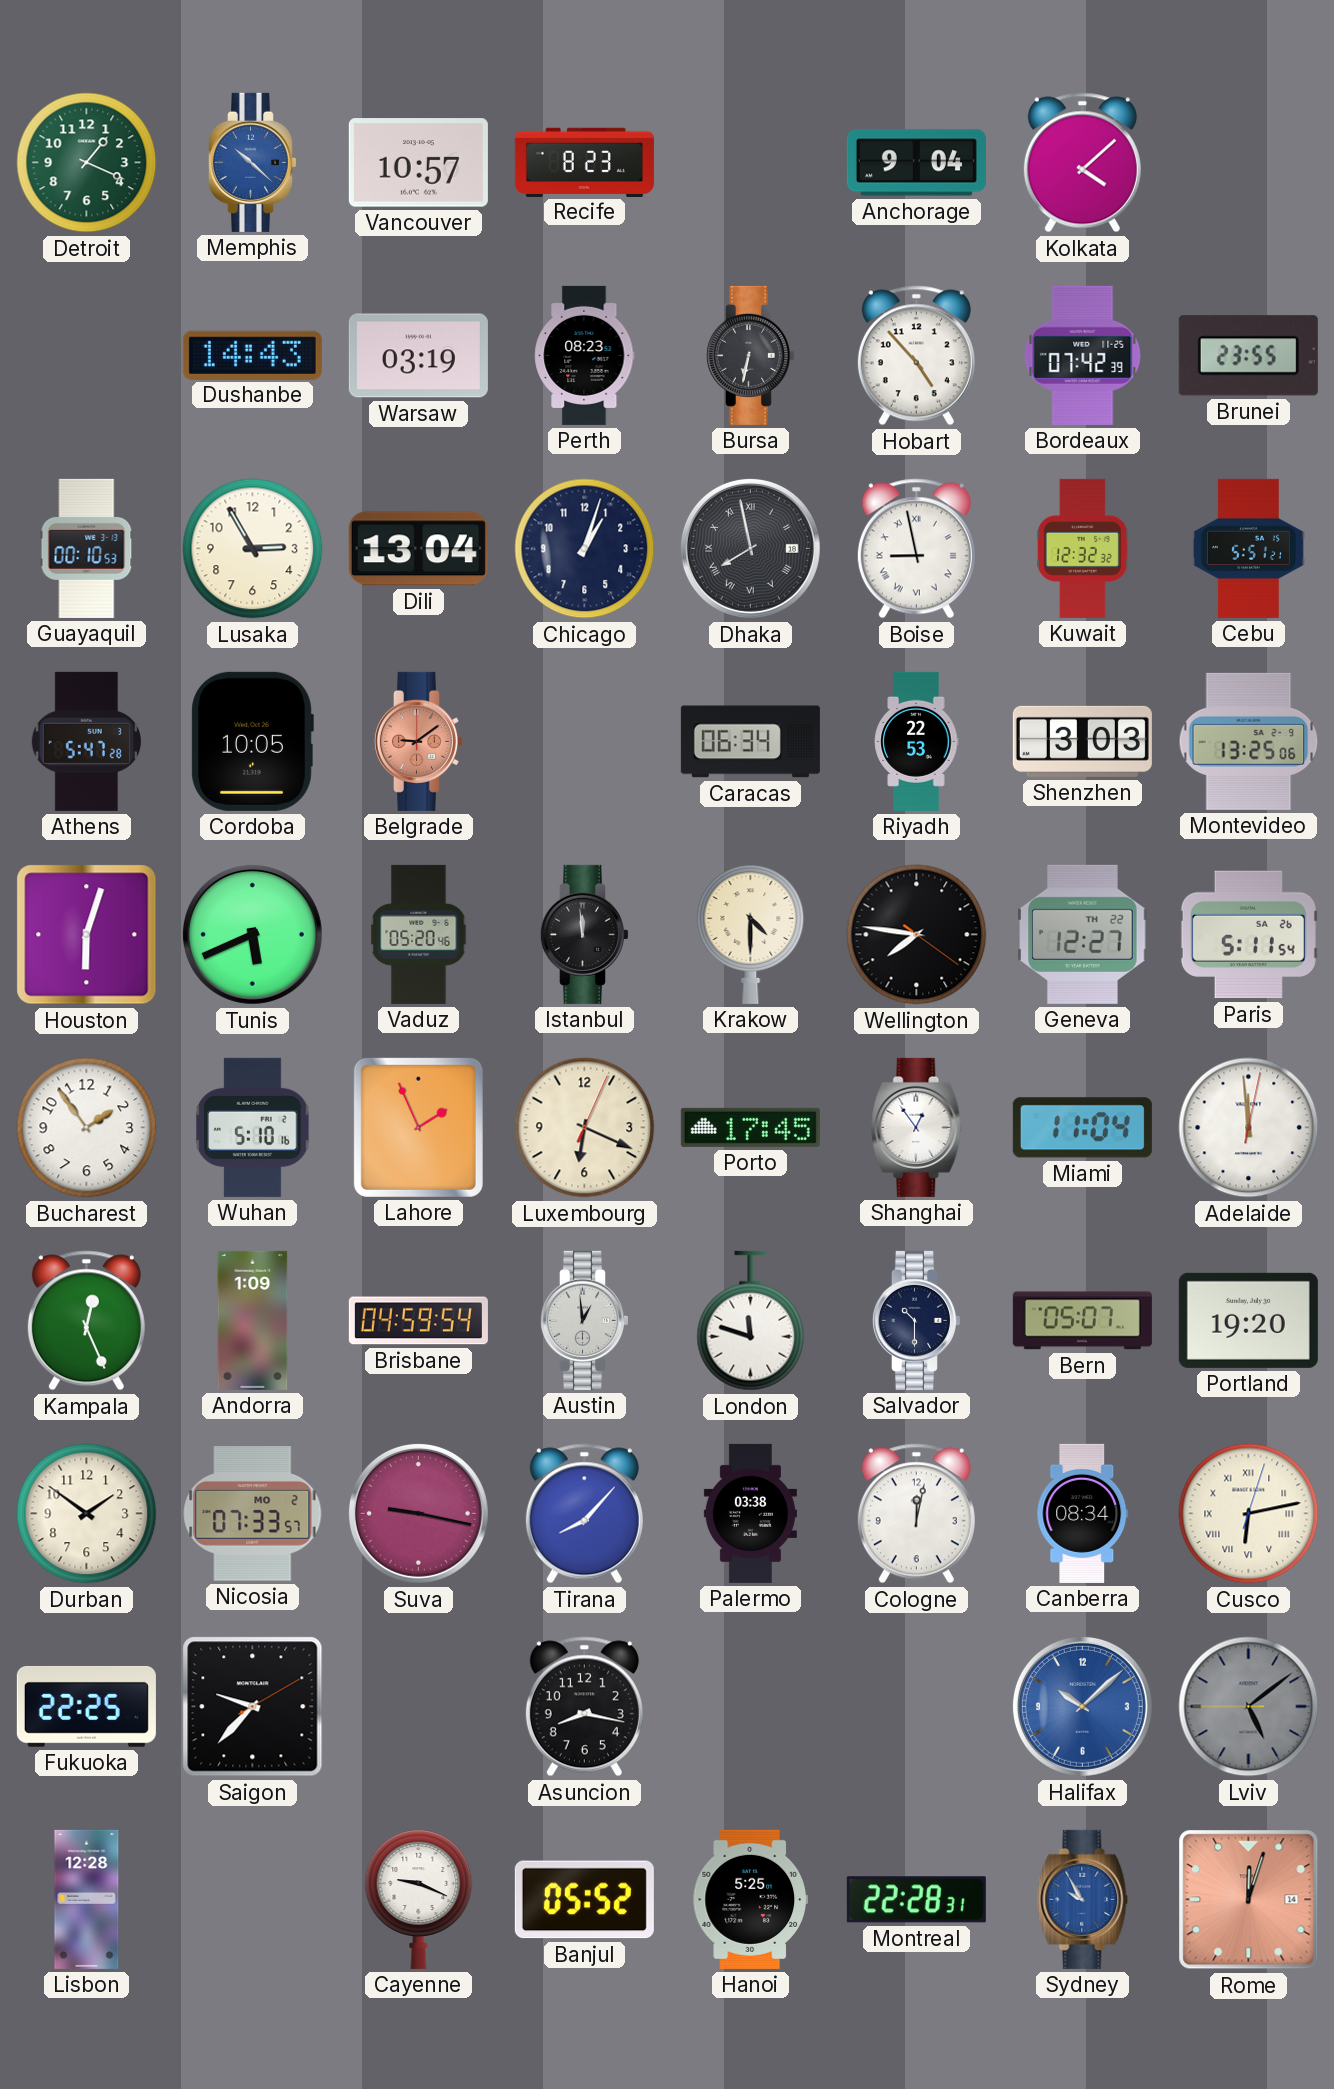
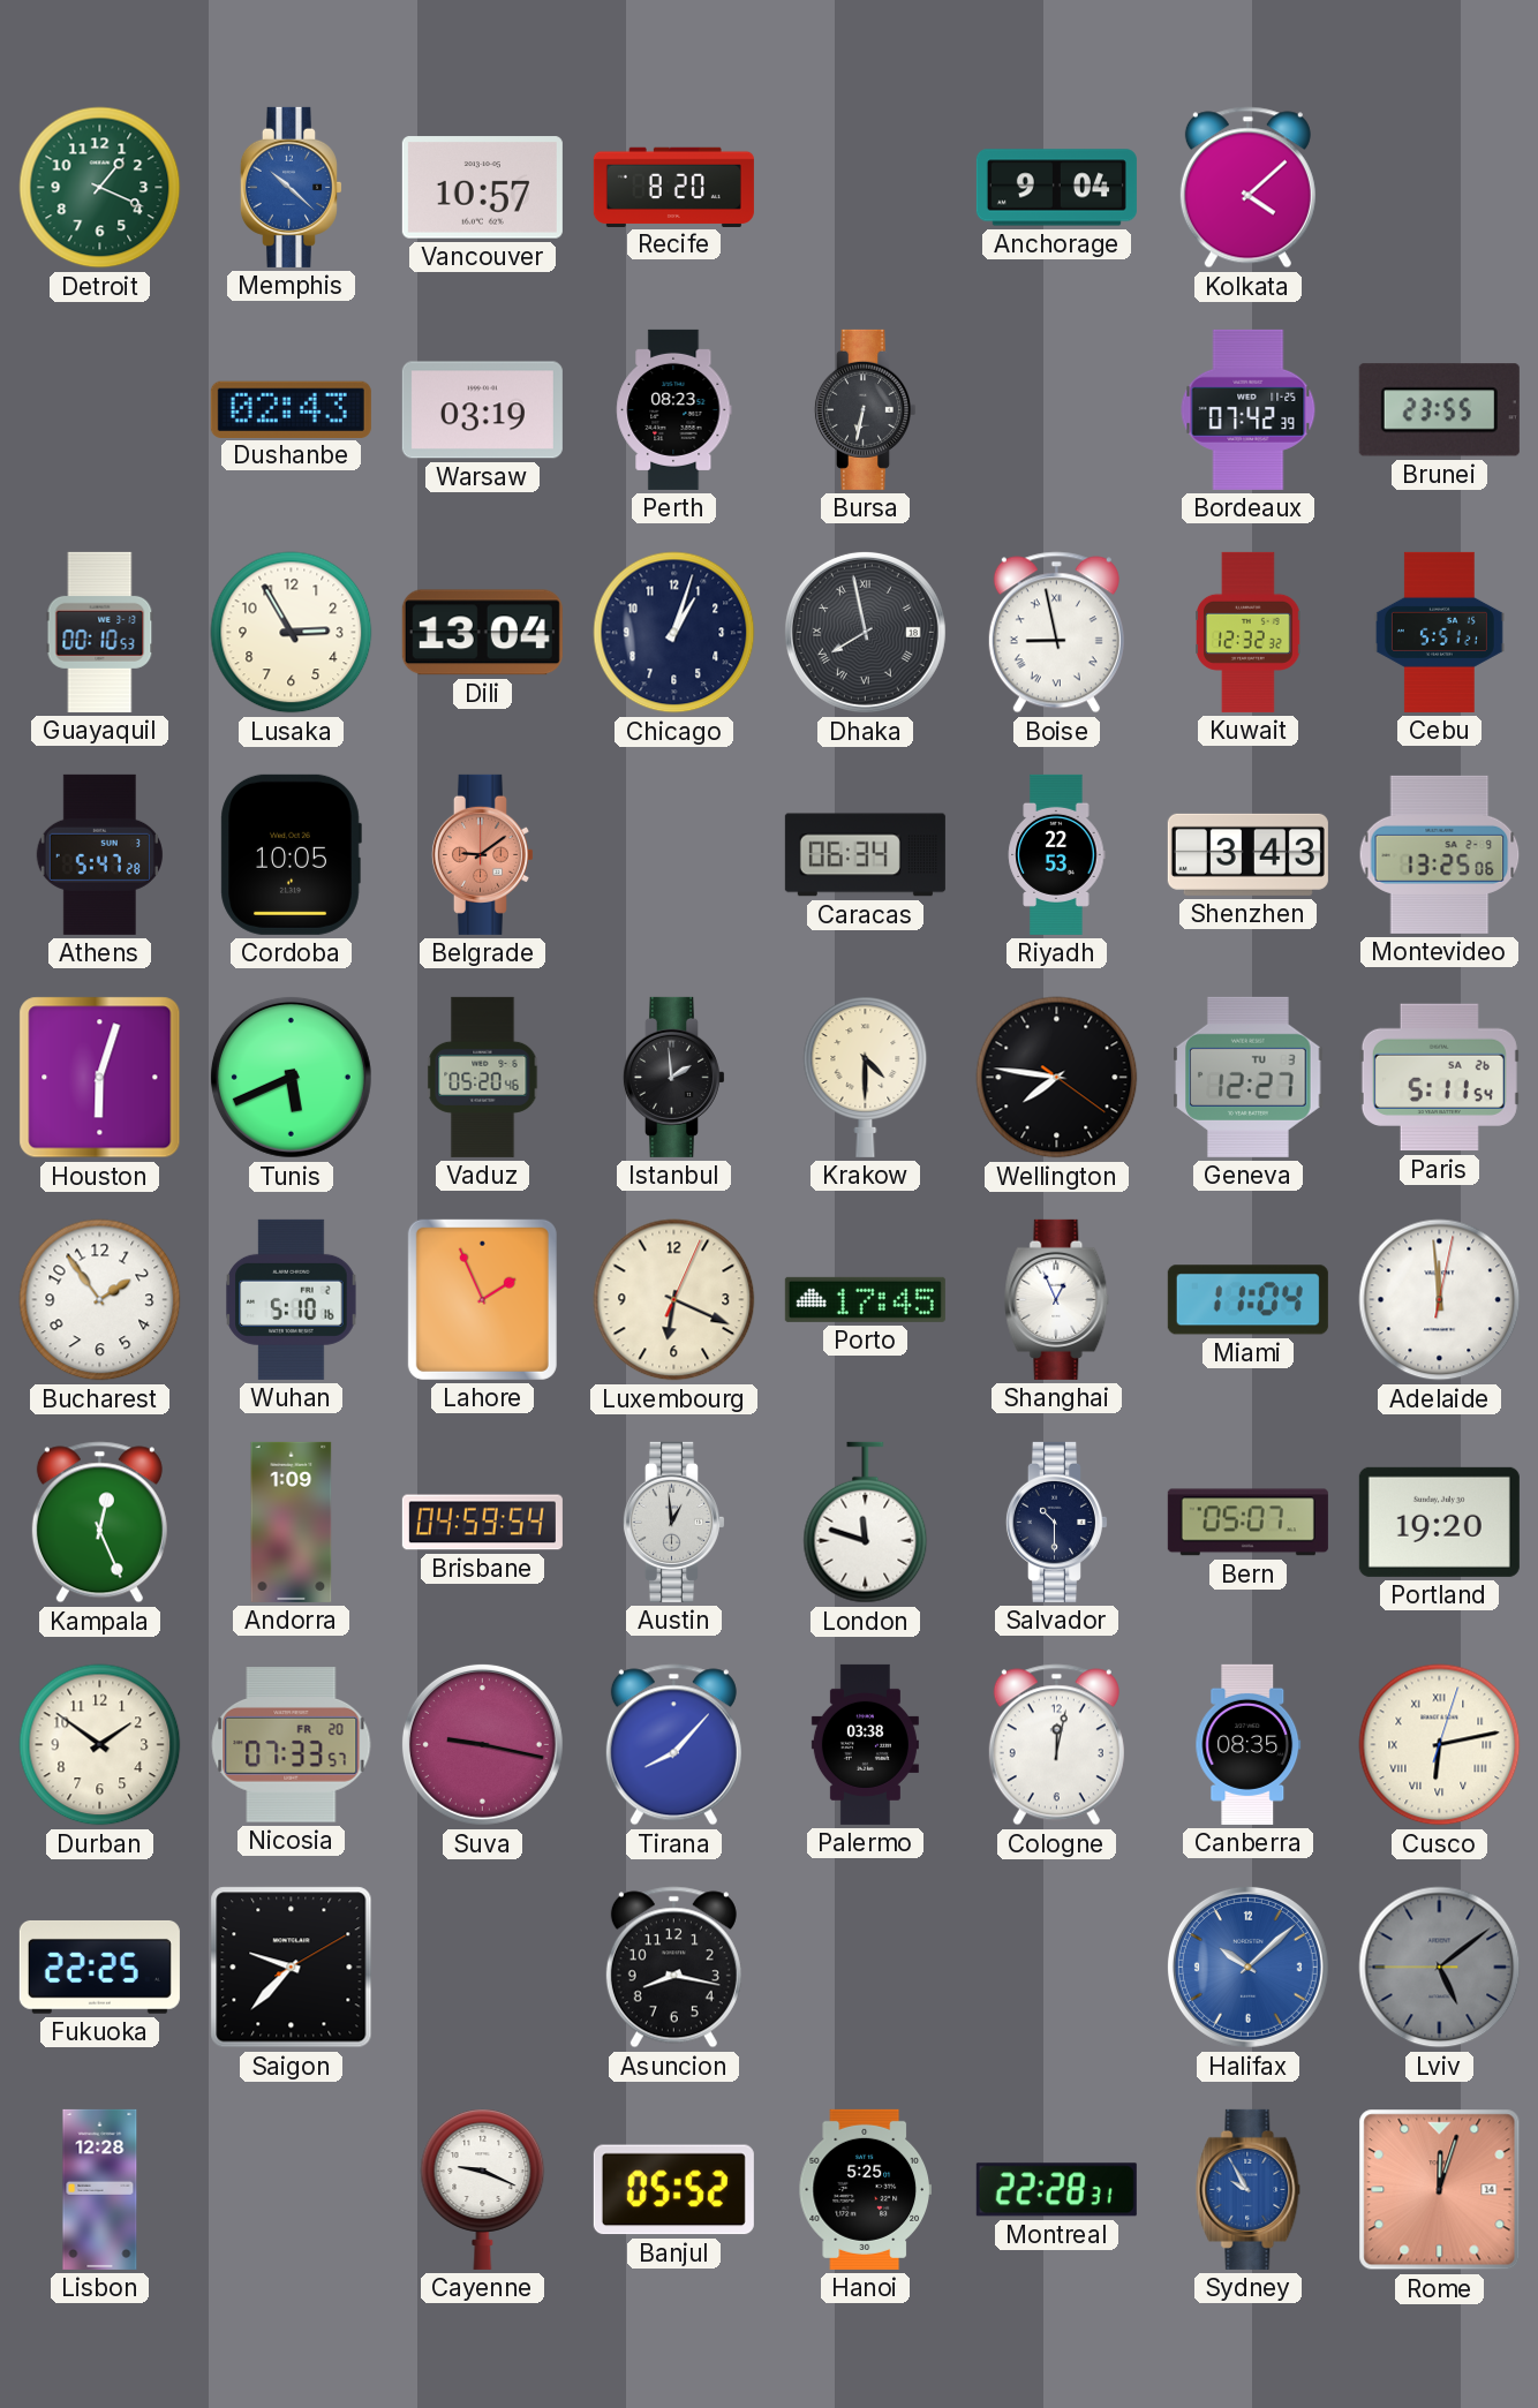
Recife: 8:23 -> 8:20
Dushanbe: 14:43 -> 02:43
Hobart: 4:53 -> none
Shenzhen: 3:03 -> 3:43
Istanbul: 11:59 -> 1:59
Geneva date: TH 22 -> TU 3
Shanghai: 12:54 -> 12:56
Nicosia date: MO 2 -> FR 20
Canberra: 08:34 -> 08:35
